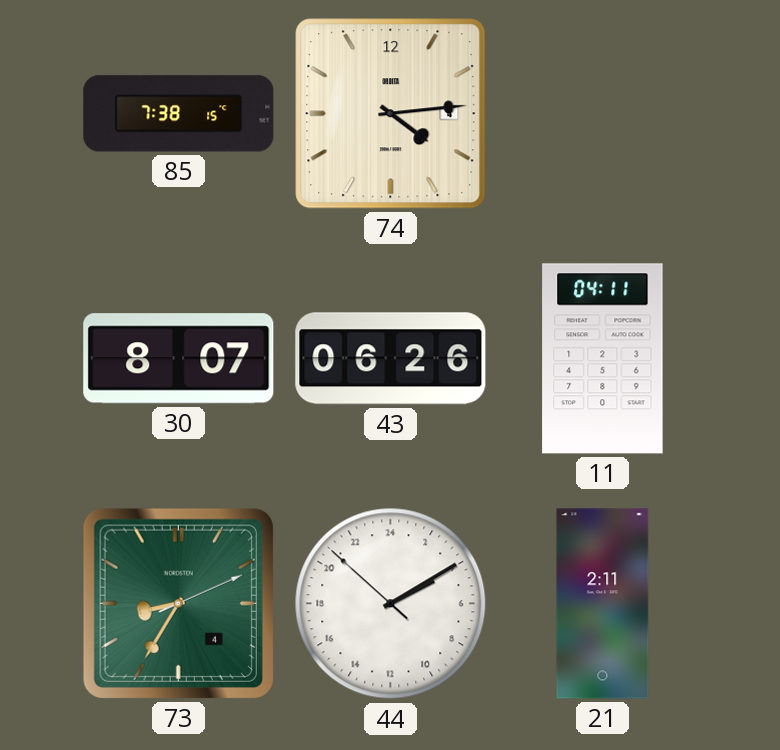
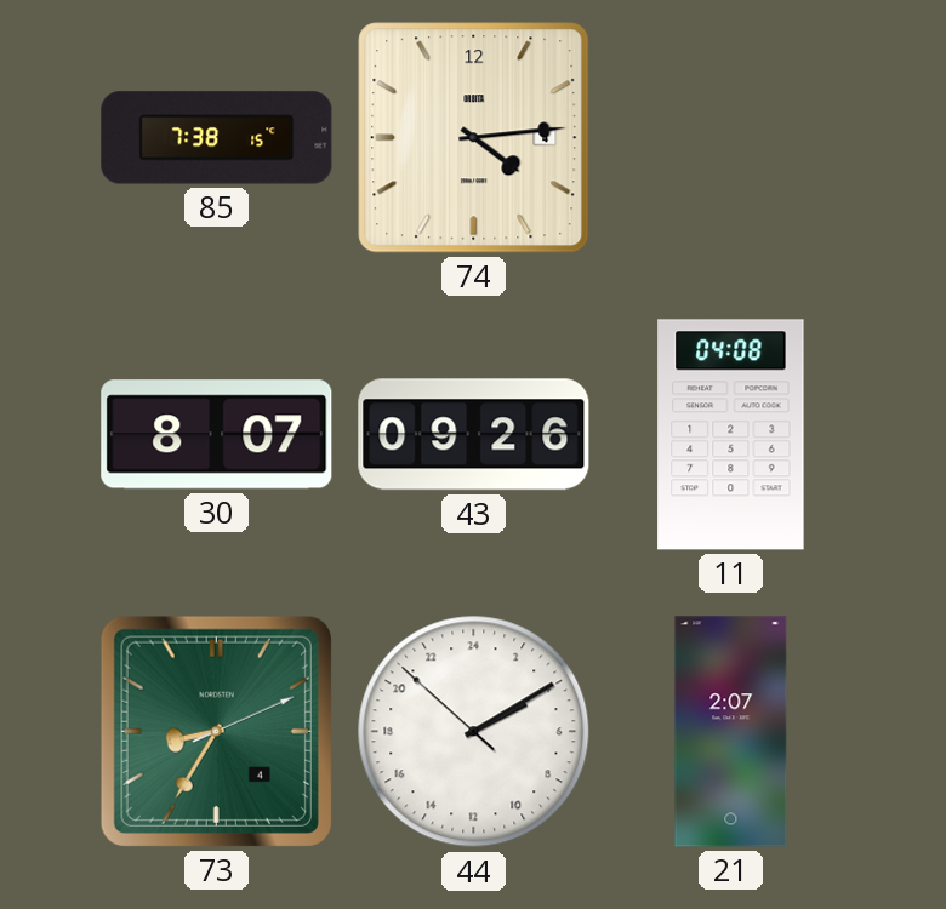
43: 06:26 -> 09:26
11: 04:11 -> 04:08
21: 2:11 -> 2:07
